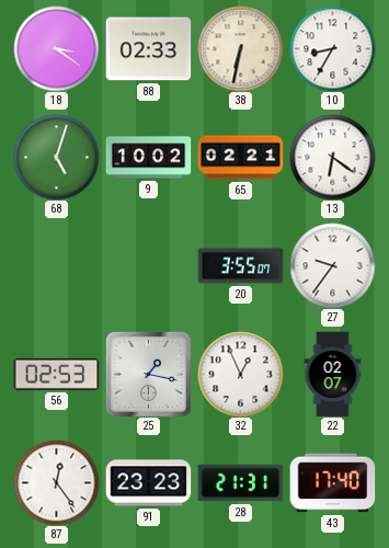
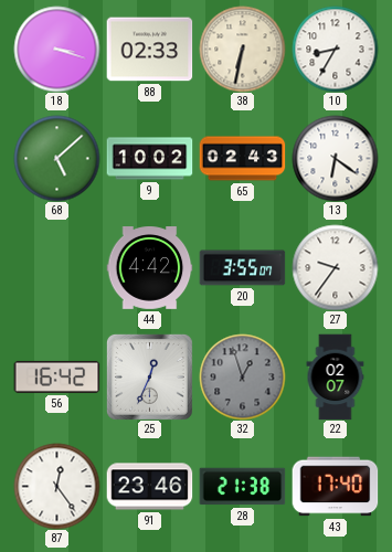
18: 3:21 -> 3:18
68: 5:03 -> 5:08
65: 02:21 -> 02:43
44: none -> 4:42
56: 02:53 -> 16:42
25: 1:17 -> 12:34
32: 12:56 -> 12:57
32 dial: white -> grey
91: 23:23 -> 23:46
28: 21:31 -> 21:38
